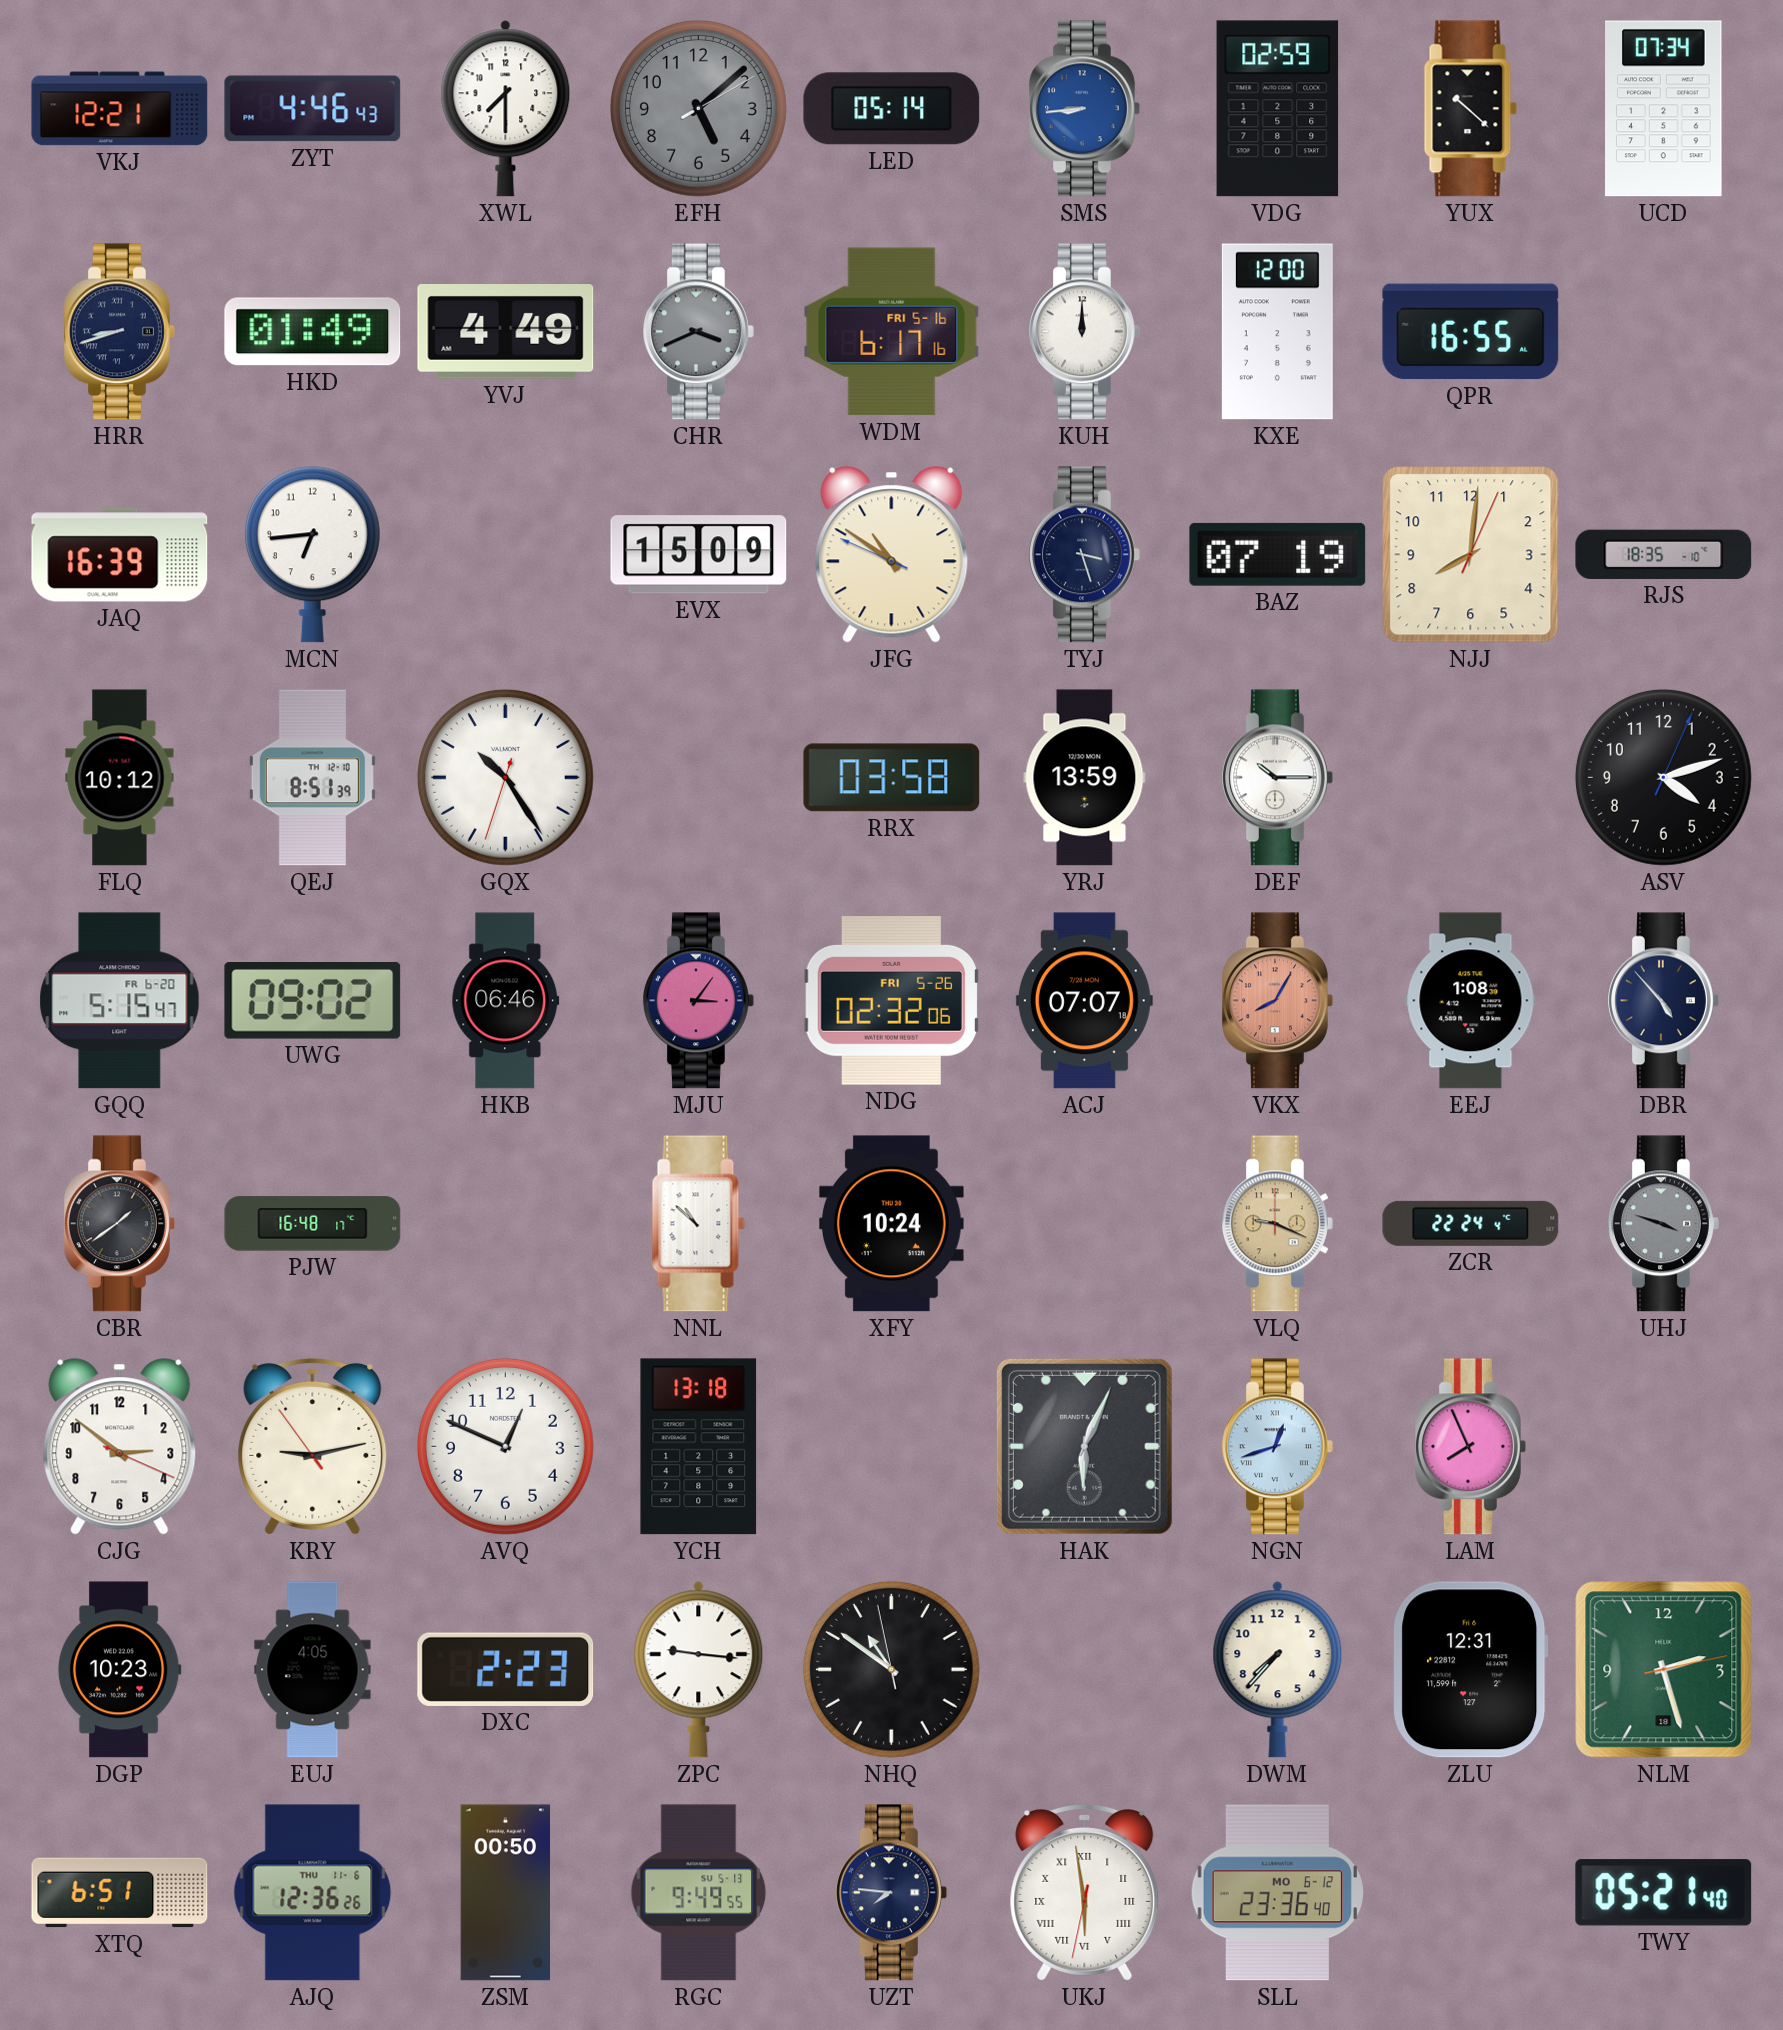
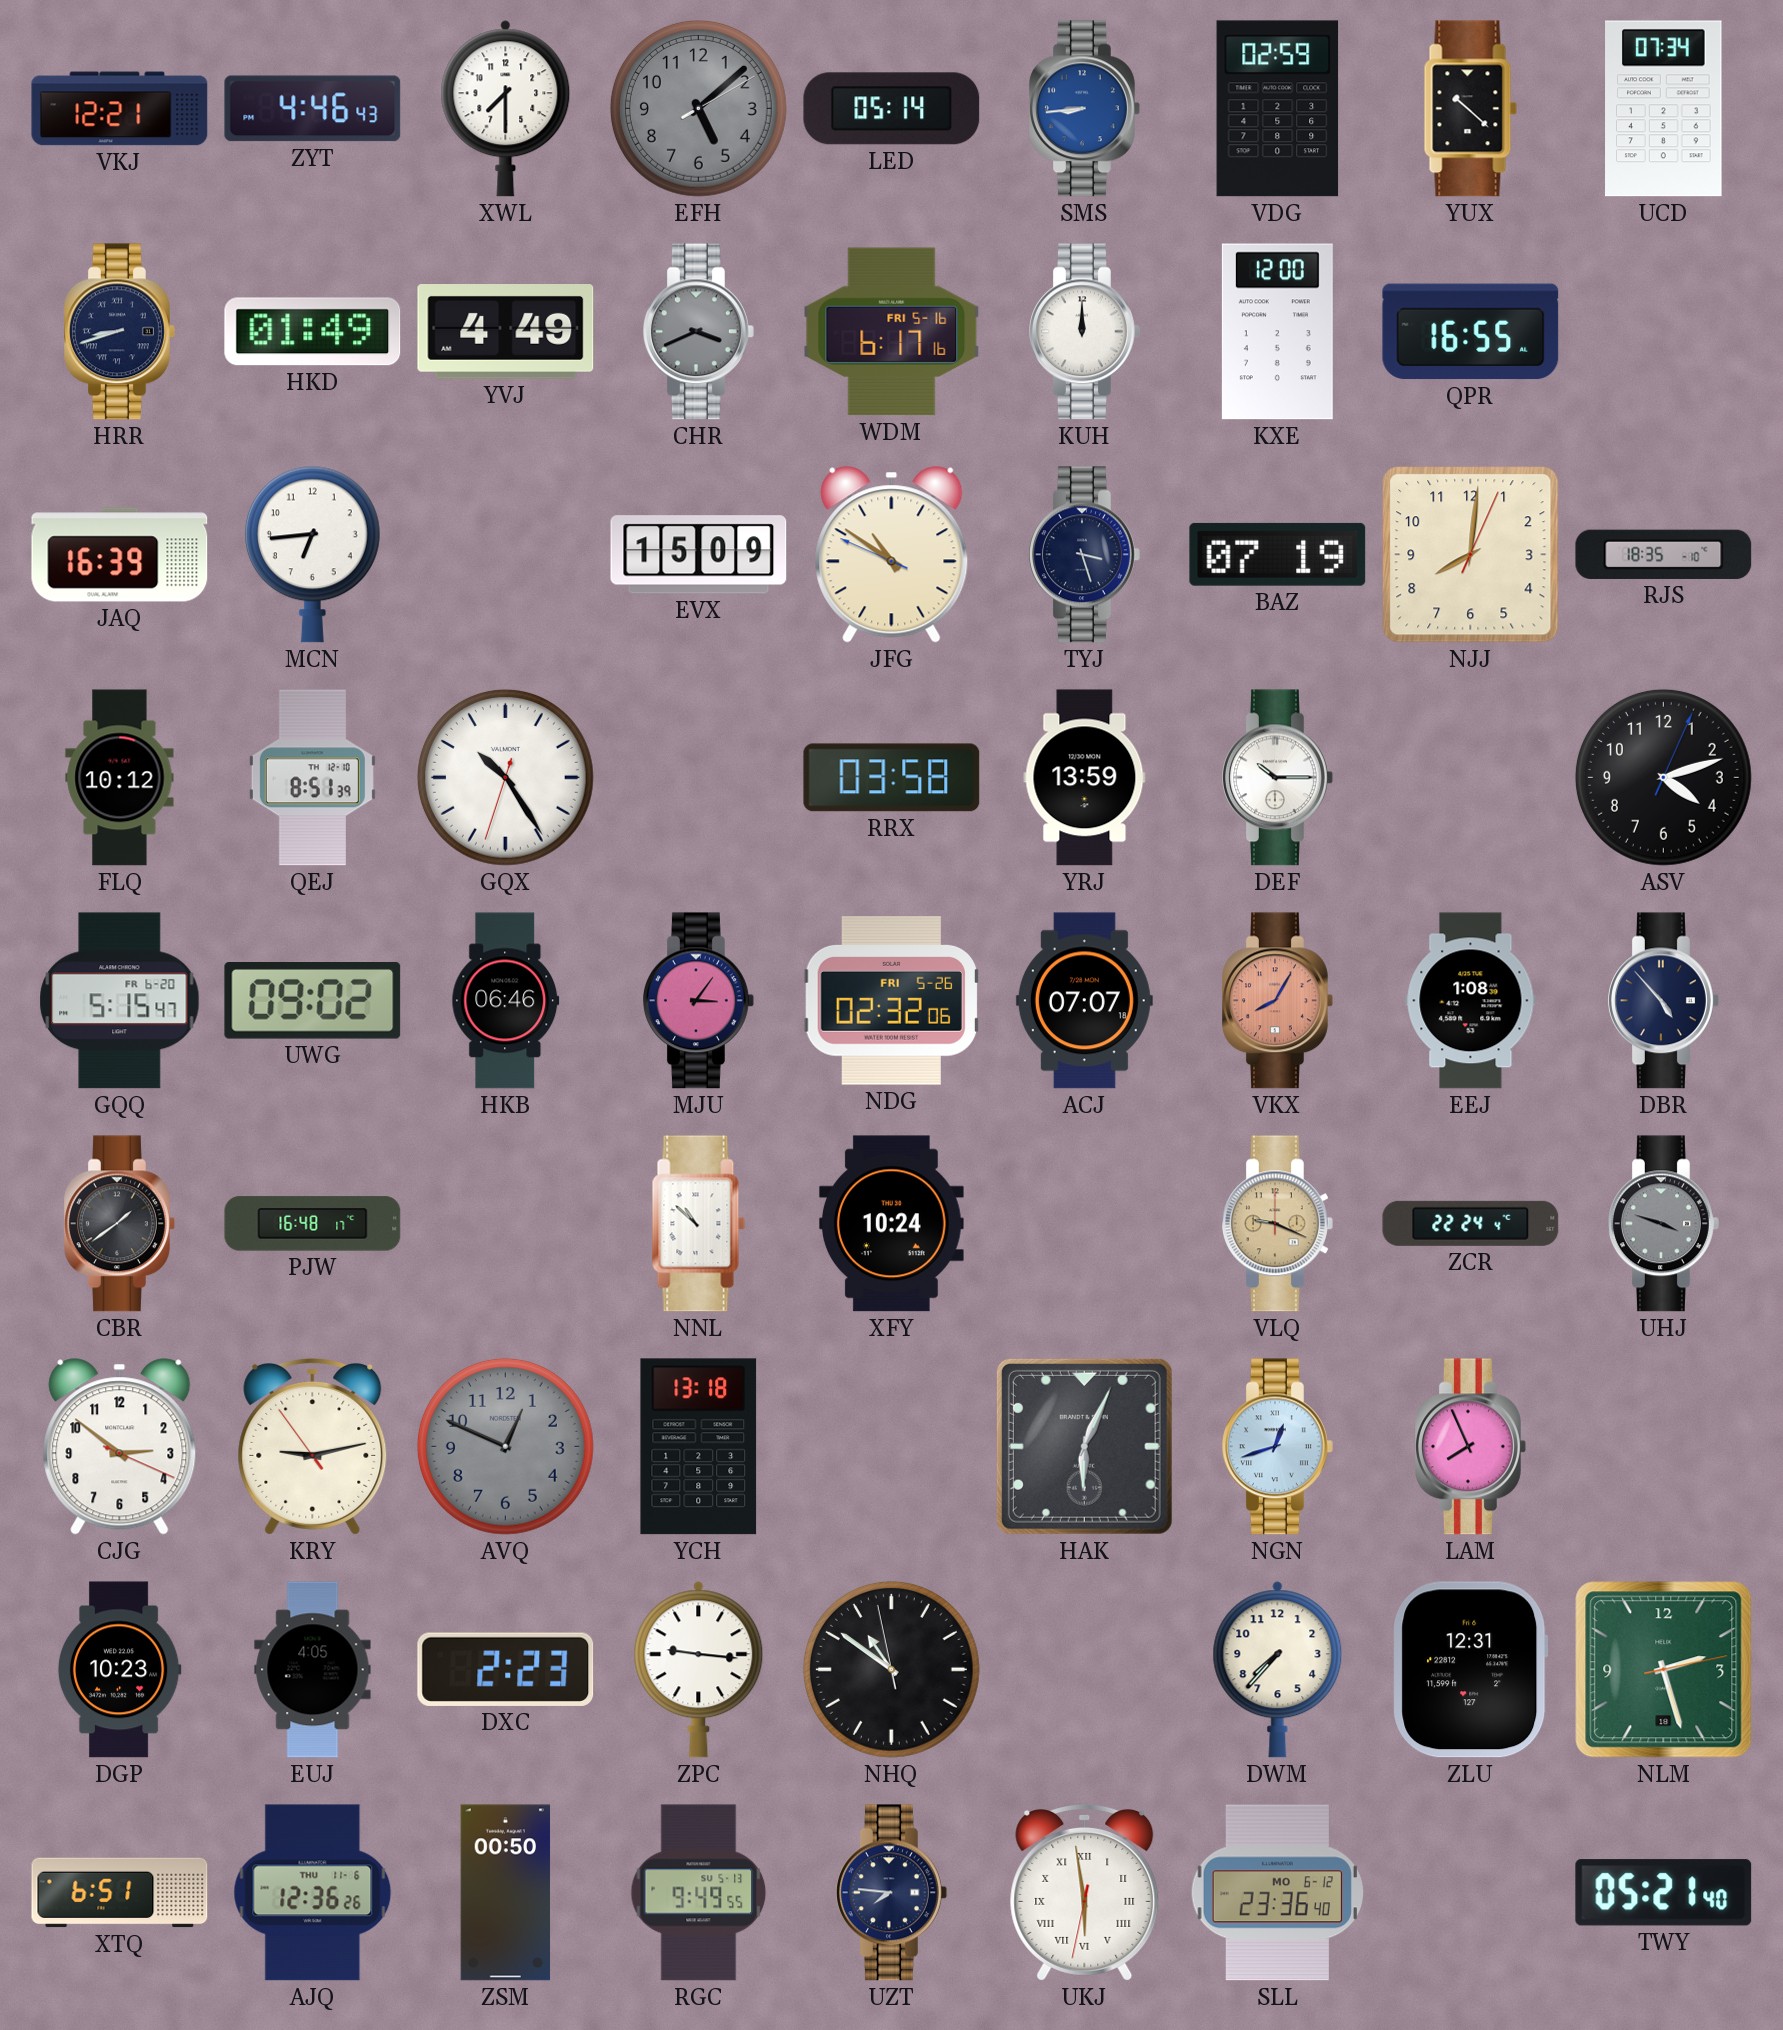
AVQ dial: white -> grey
